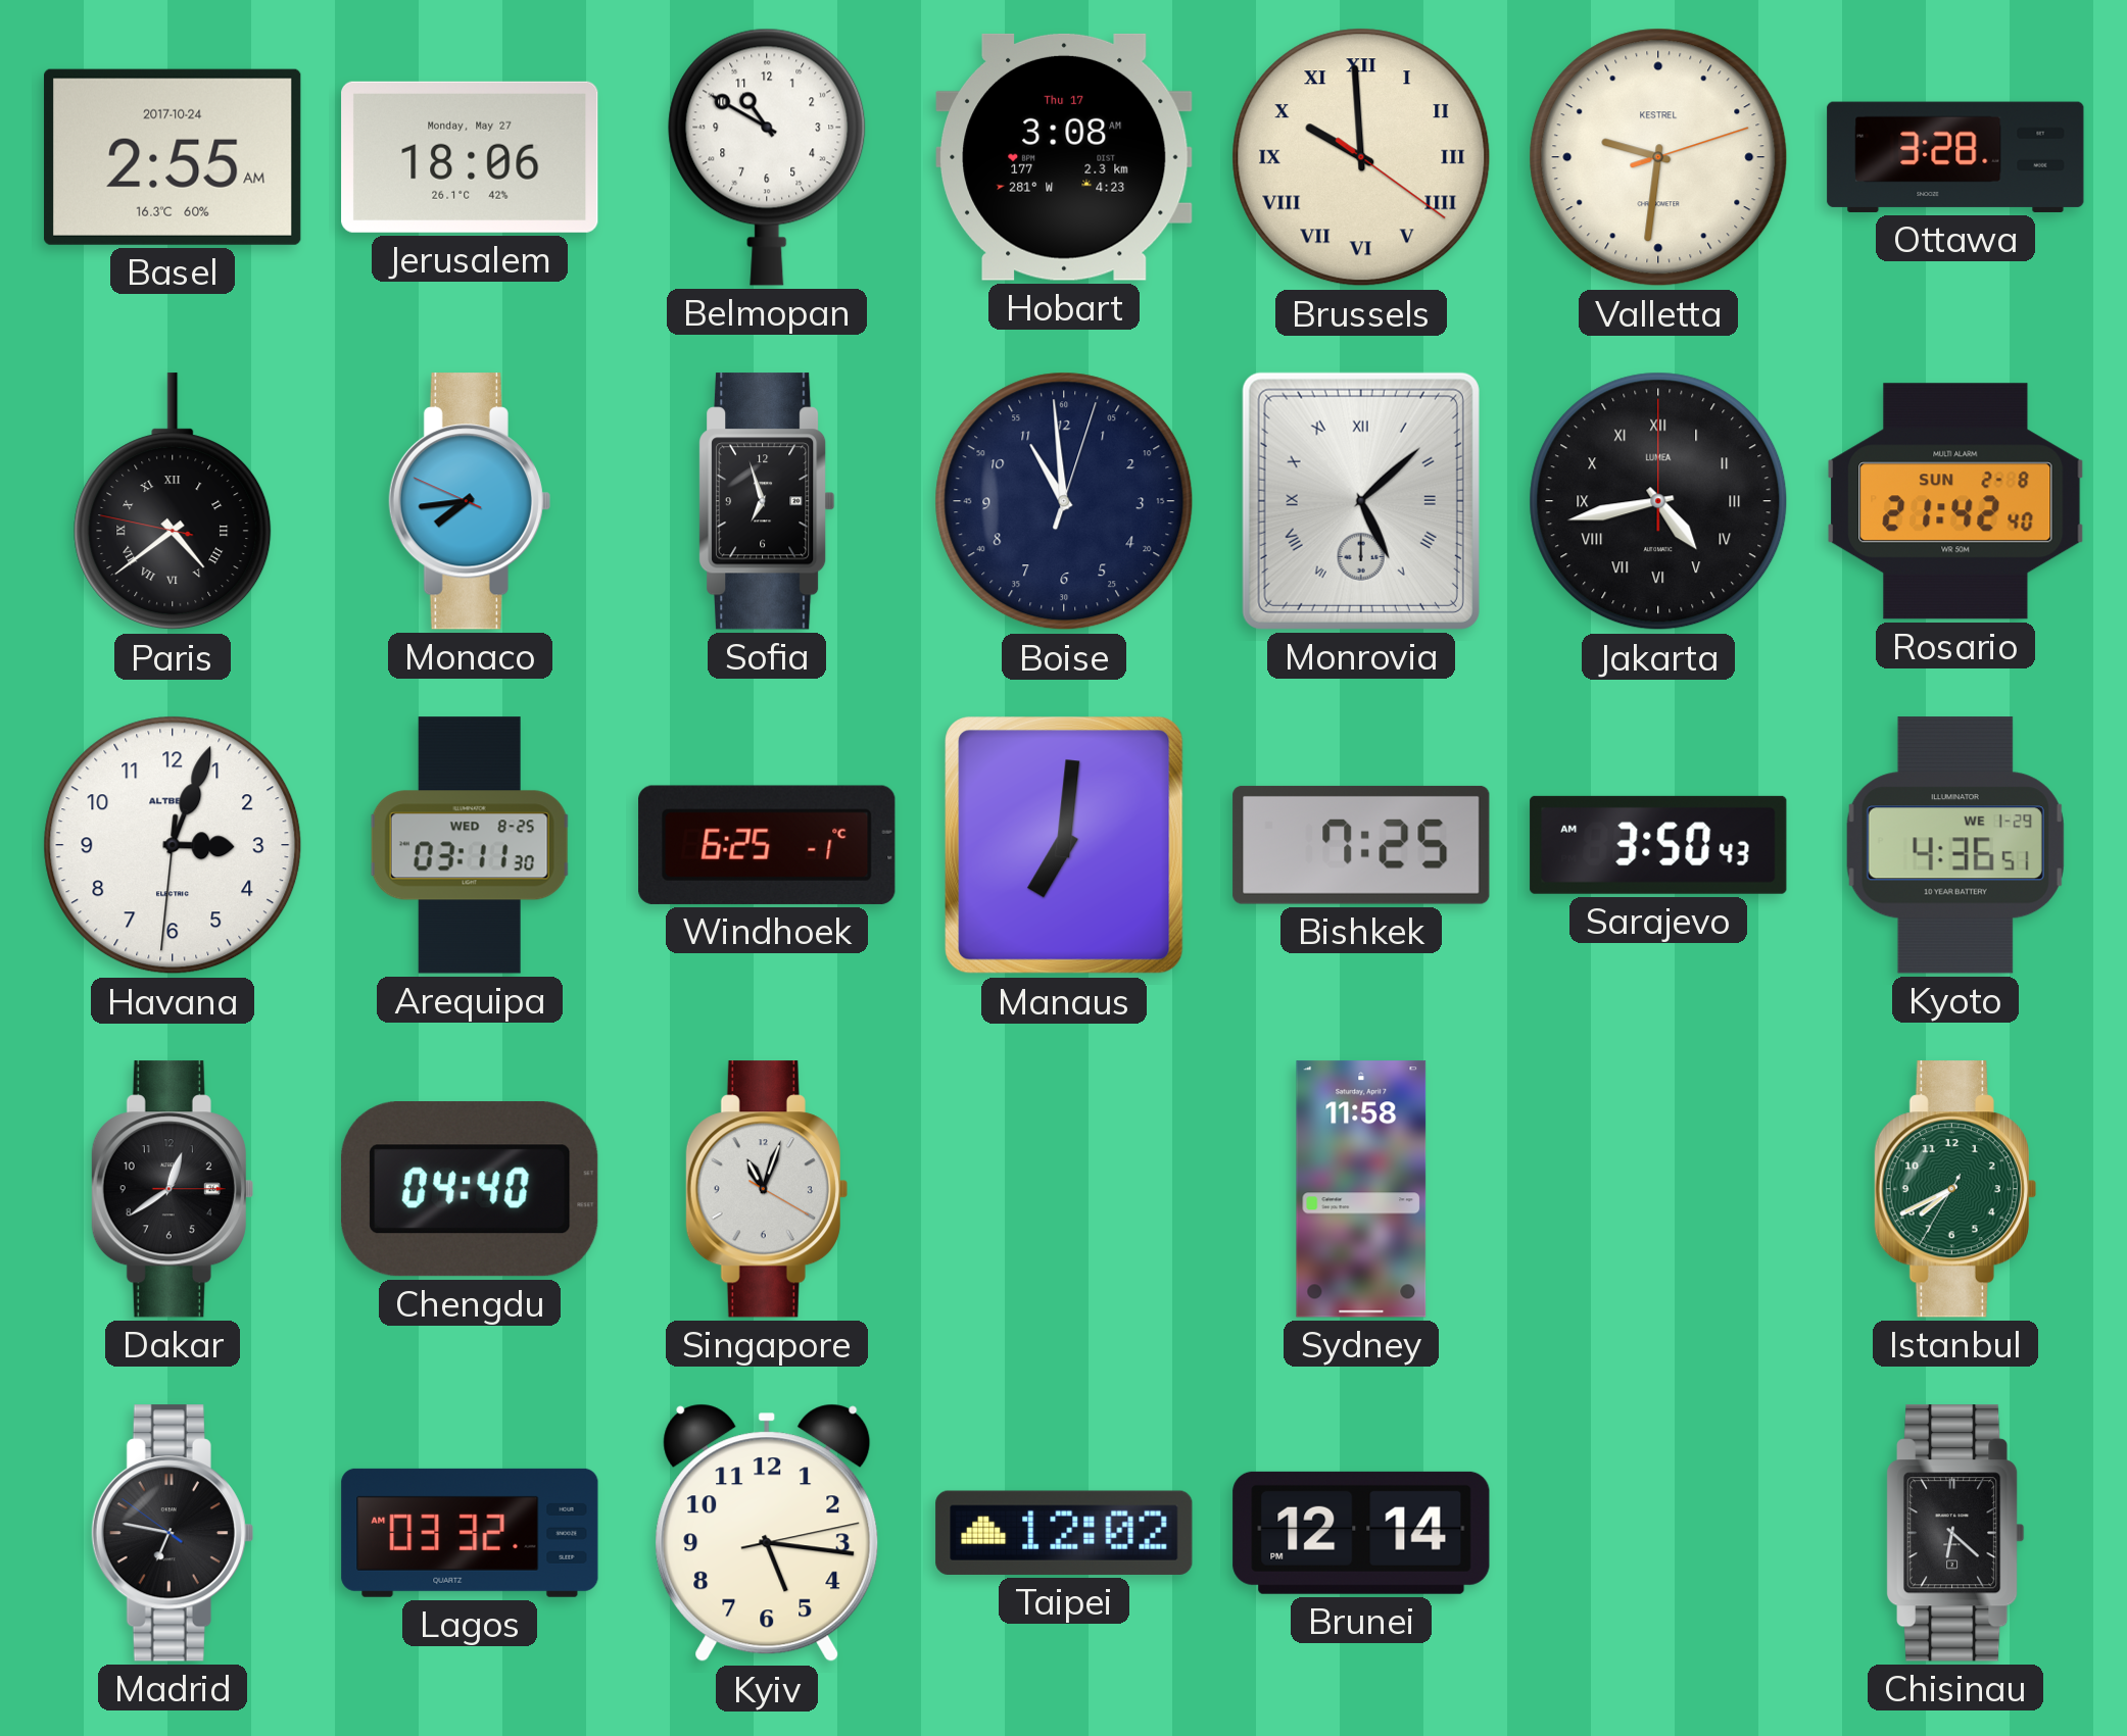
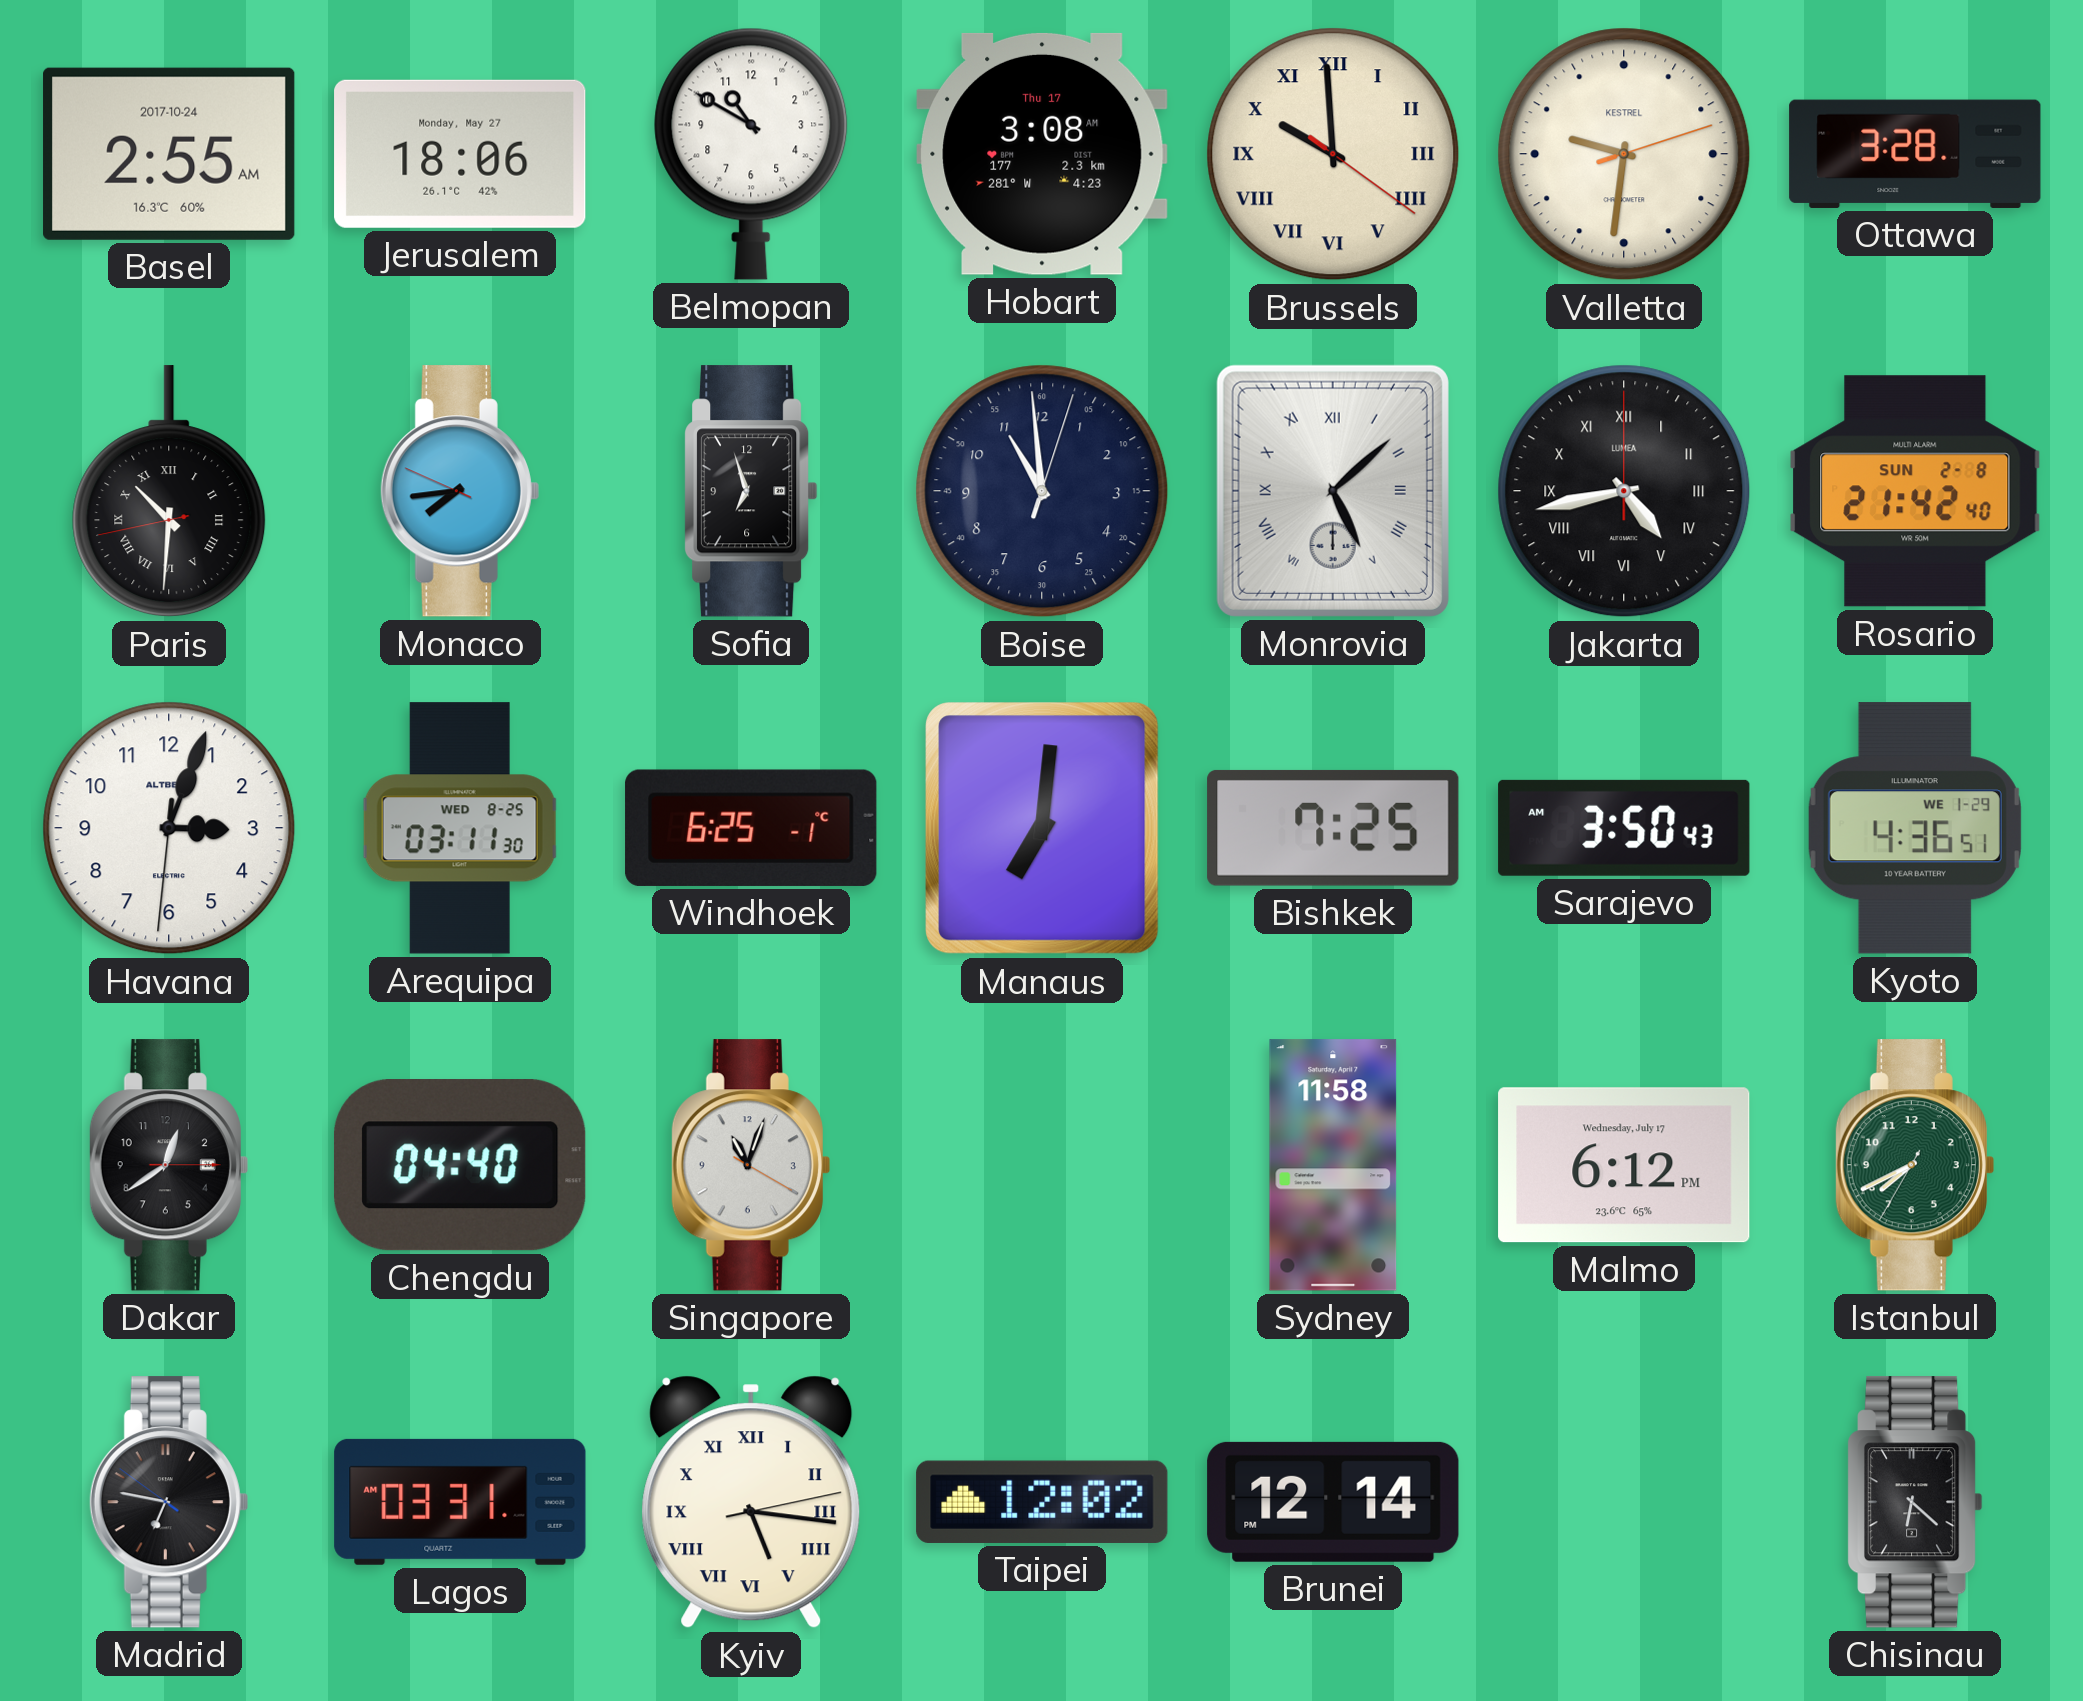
Paris: 4:38 -> 10:30
Malmo: none -> 6:12
Lagos: 03:32 -> 03:31
Kyiv numerals: Arabic -> Roman
